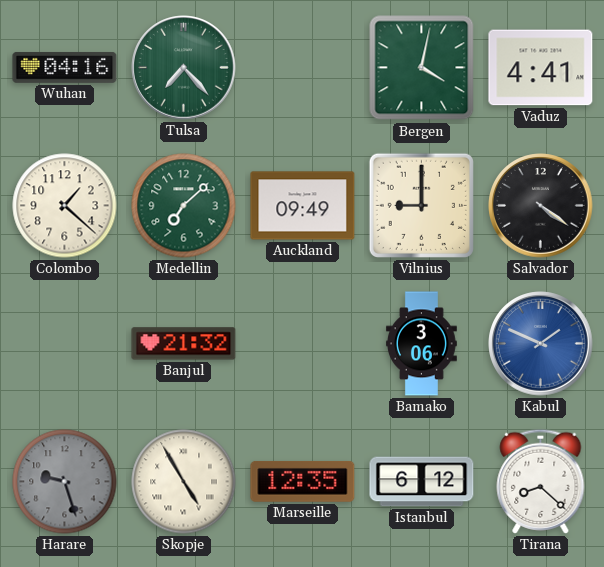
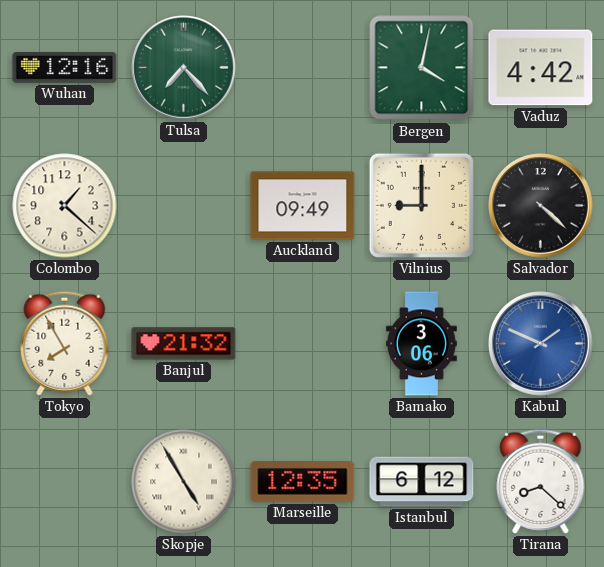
Wuhan: 04:16 -> 12:16
Vaduz: 4:41 -> 4:42
Medellin: 7:08 -> none
Salvador: 4:21 -> 4:22
Tokyo: none -> 7:55
Harare: 9:27 -> none
